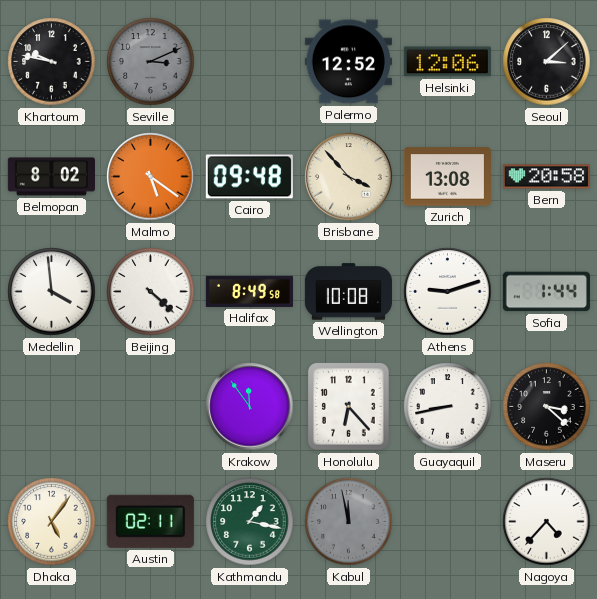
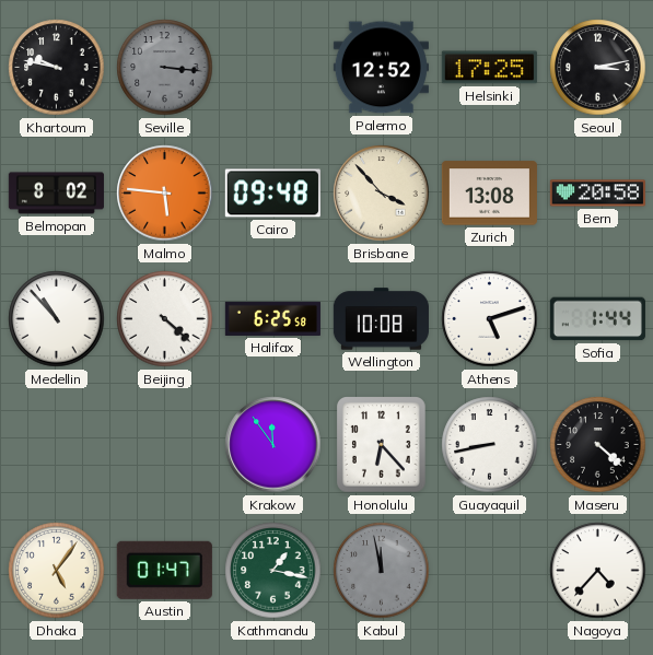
Seville: 3:11 -> 3:16
Helsinki: 12:06 -> 17:25
Seoul: 3:08 -> 3:13
Malmo: 5:21 -> 5:46
Medellin: 3:59 -> 10:53
Halifax: 8:49 -> 6:25
Athens: 9:12 -> 5:12
Maseru: 3:22 -> 4:22
Austin: 02:11 -> 01:47
